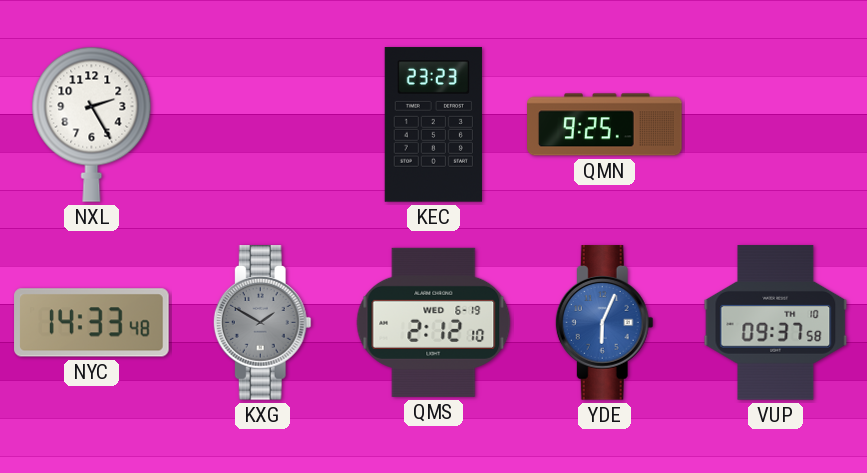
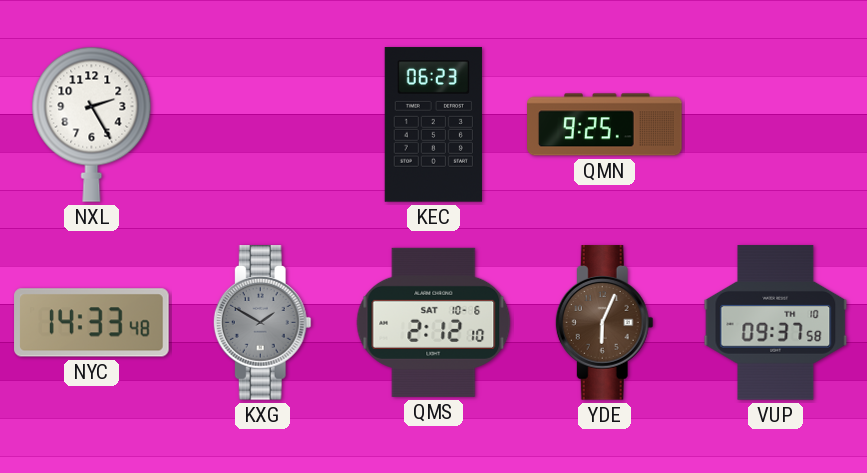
KEC: 23:23 -> 06:23
QMS date: WED 6-19 -> SAT 10-6
YDE dial: blue -> brown
